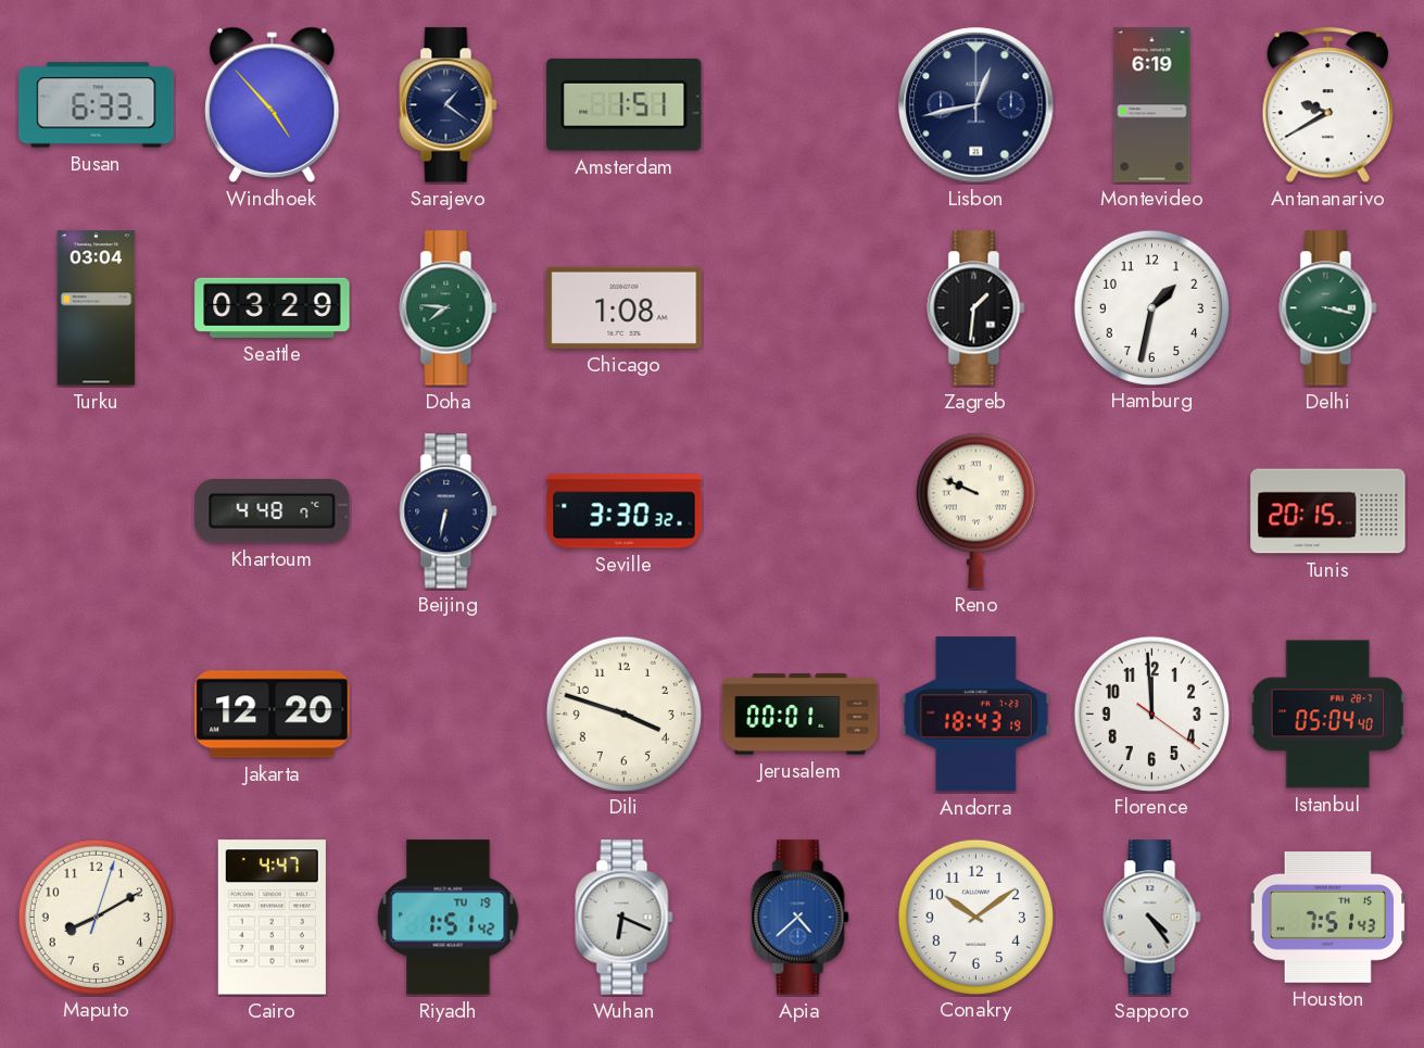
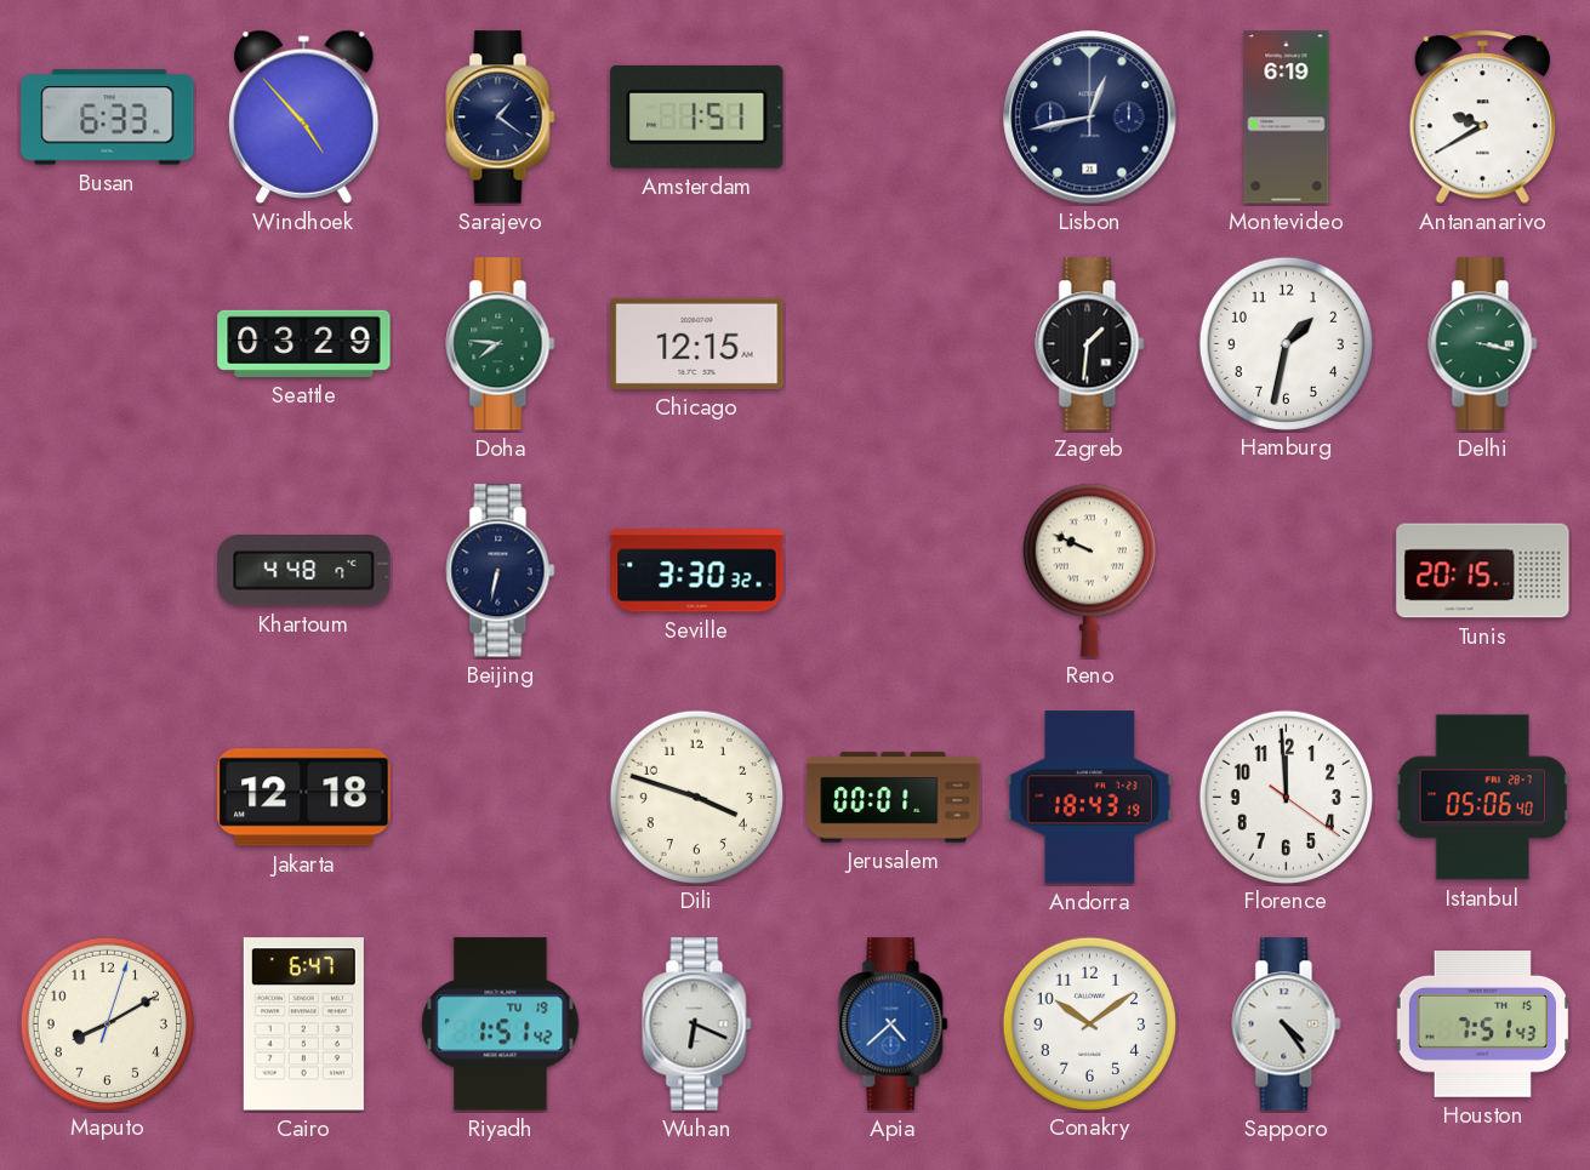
Turku: 03:04 -> none
Chicago: 1:08 -> 12:15
Jakarta: 12:20 -> 12:18
Istanbul: 05:04 -> 05:06
Cairo: 4:47 -> 6:47
